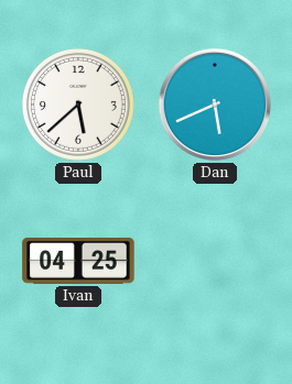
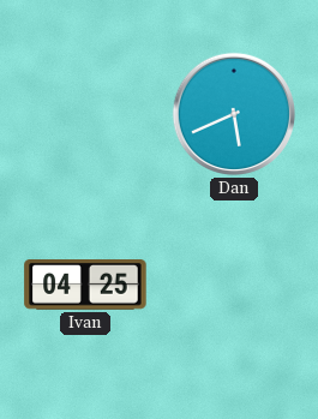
Paul: 5:38 -> none
